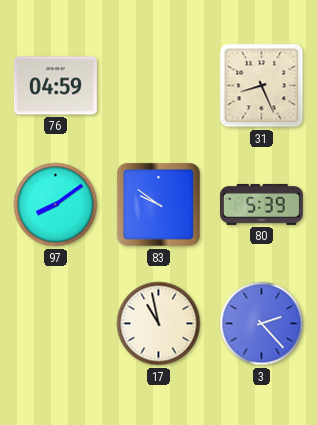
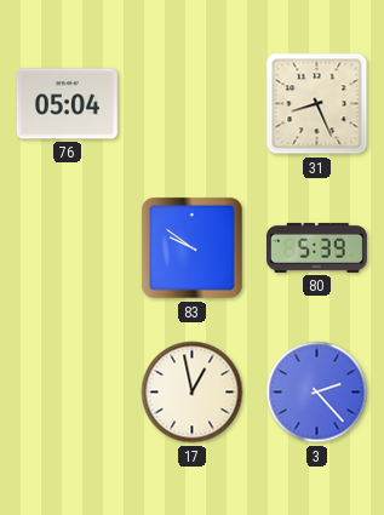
76: 04:59 -> 05:04
97: 8:09 -> none
17: 10:58 -> 12:58
